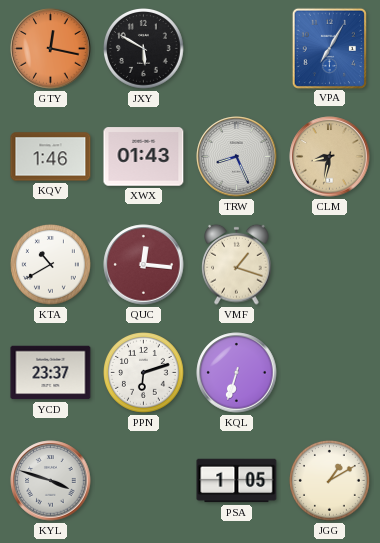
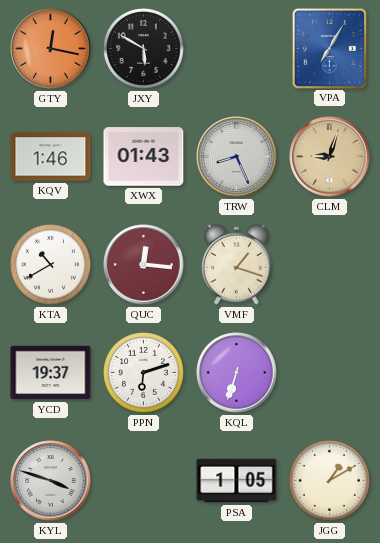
CLM: 8:32 -> 9:03
YCD: 23:37 -> 19:37
